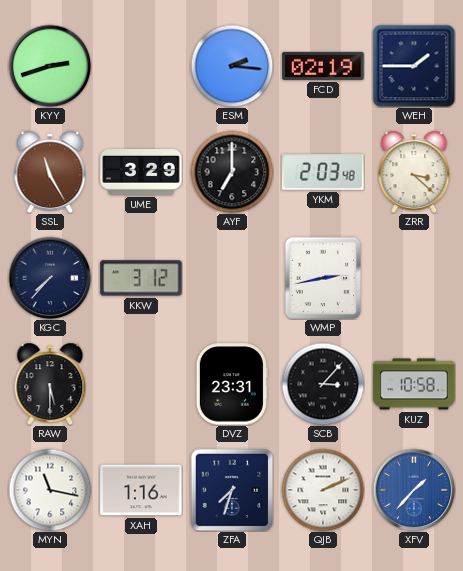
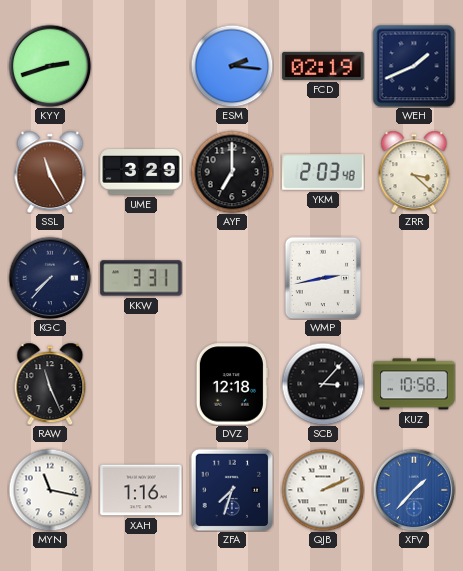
WEH: 1:45 -> 1:41
KKW: 3:12 -> 3:31
RAW: 5:30 -> 11:26
DVZ: 23:31 -> 12:18
